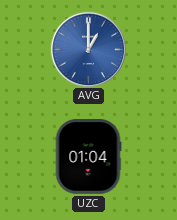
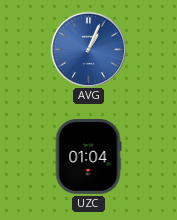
AVG: 1:00 -> 1:04
